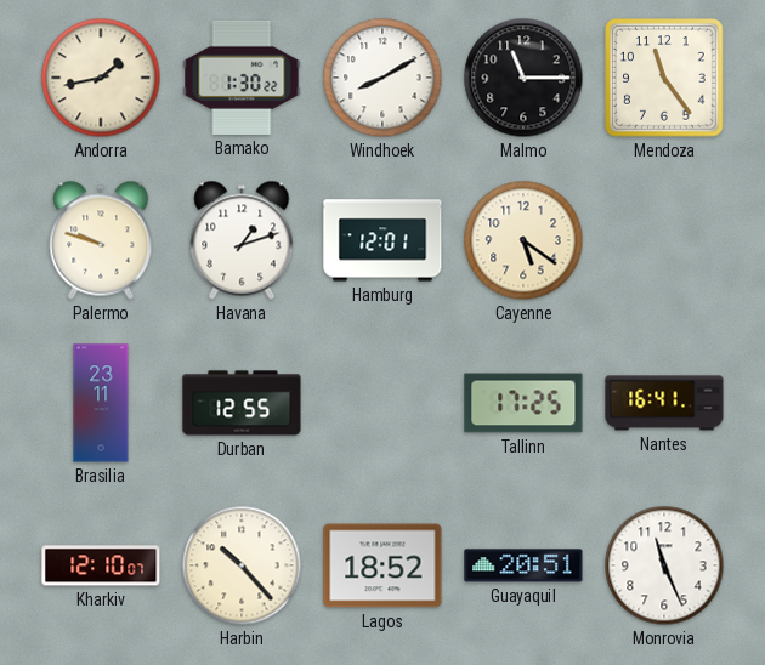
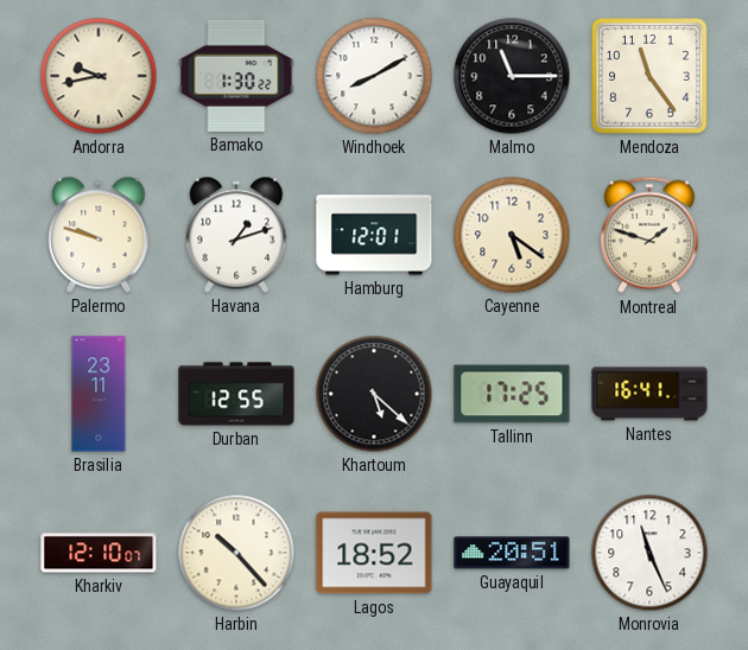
Andorra: 1:43 -> 9:43
Montreal: none -> 1:48
Khartoum: none -> 5:22
